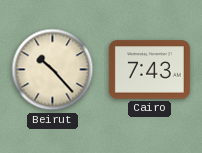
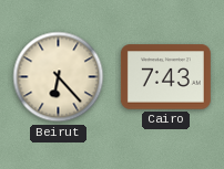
Beirut: 10:23 -> 6:23
